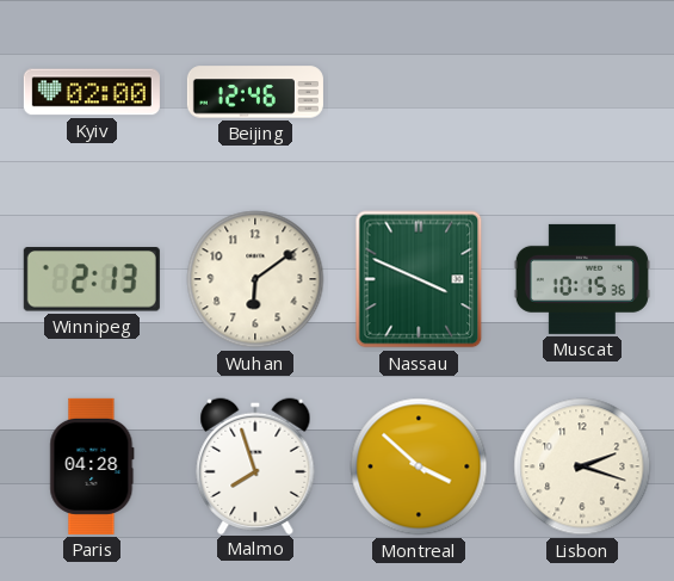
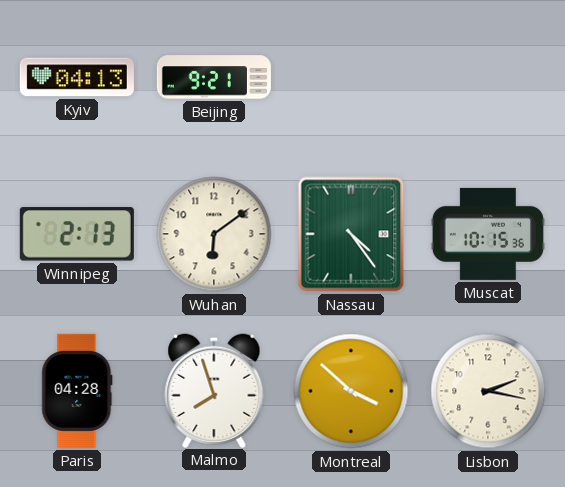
Kyiv: 02:00 -> 04:13
Beijing: 12:46 -> 9:21
Nassau: 3:49 -> 4:24
Lisbon: 2:18 -> 2:17
